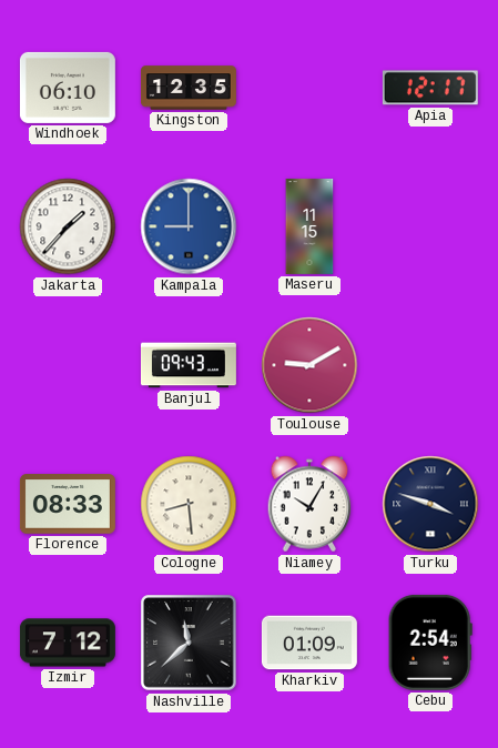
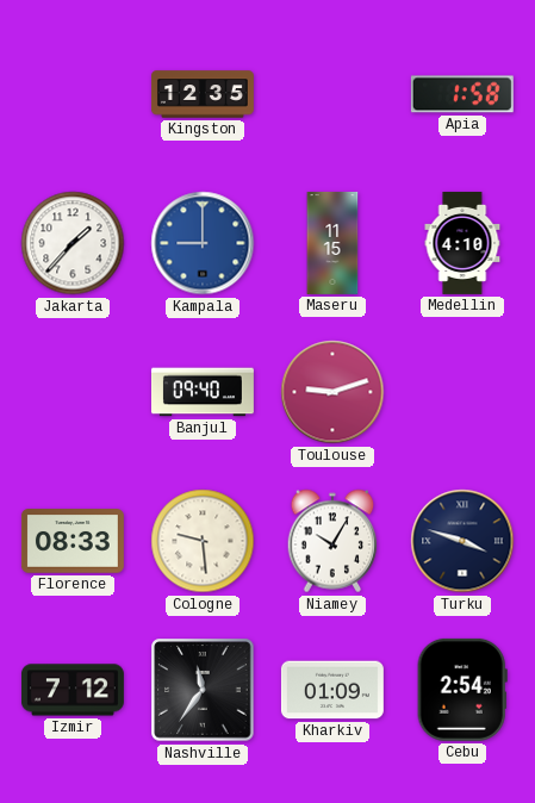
Windhoek: 06:10 -> none
Apia: 12:17 -> 1:58
Medellin: none -> 4:10
Banjul: 09:43 -> 09:40
Toulouse: 9:10 -> 9:12
Cologne: 8:29 -> 9:29
Nashville: 11:38 -> 11:36
